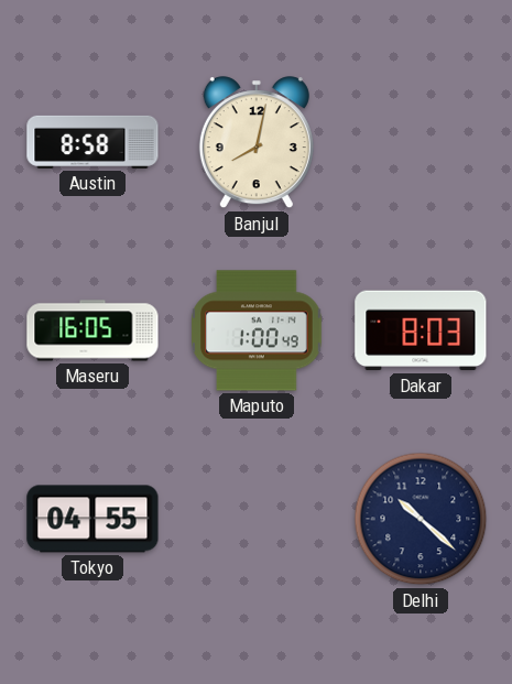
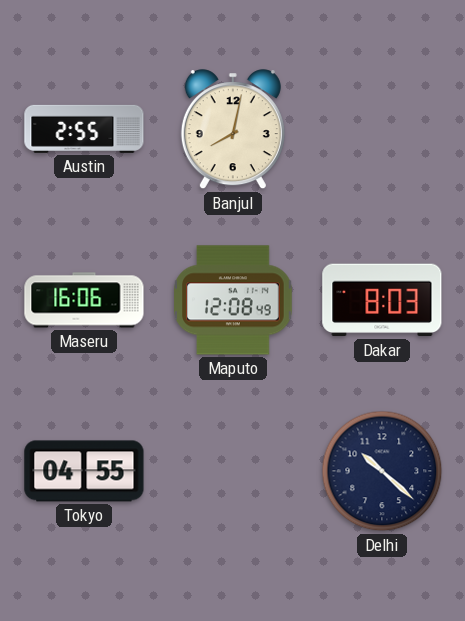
Austin: 8:58 -> 2:55
Maseru: 16:05 -> 16:06
Maputo: 1:00 -> 12:08
